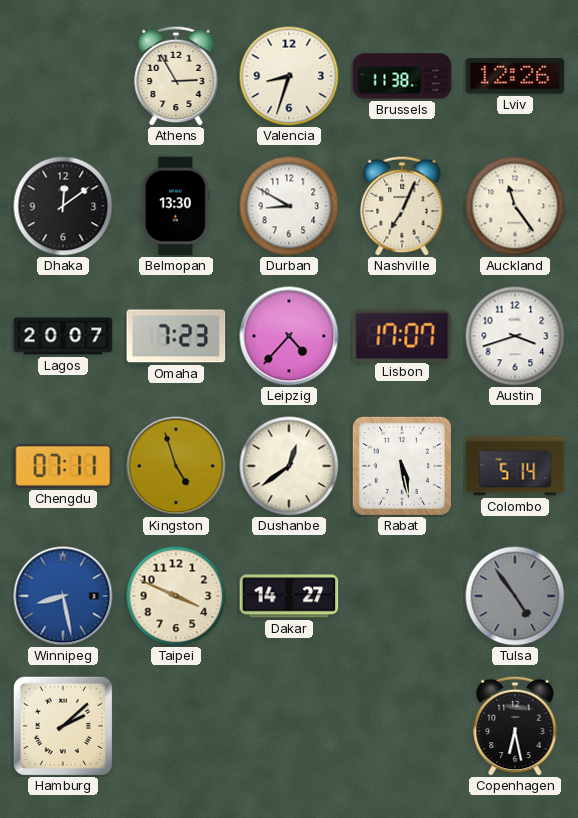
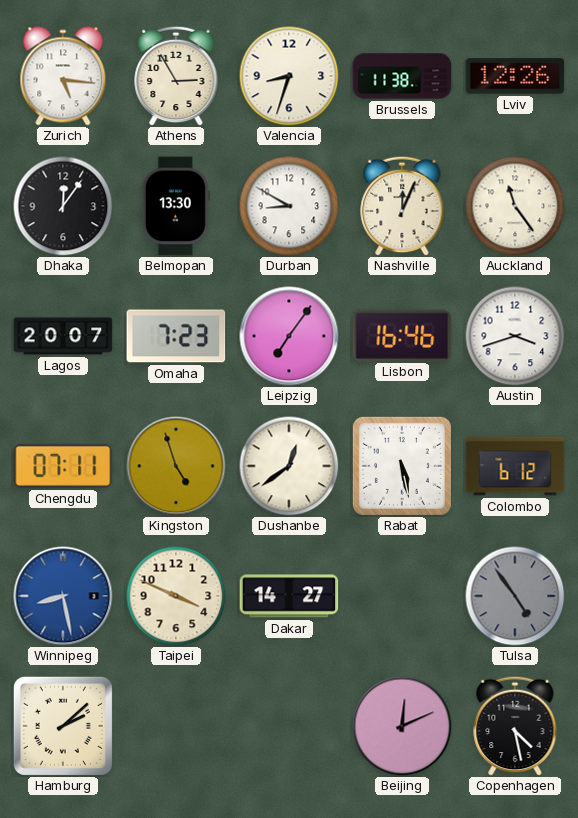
Zurich: none -> 5:16
Dhaka: 12:09 -> 12:06
Nashville: 7:04 -> 12:04
Leipzig: 4:37 -> 7:06
Lisbon: 17:07 -> 16:46
Colombo: 5:14 -> 6:12
Beijing: none -> 12:11
Copenhagen: 6:28 -> 4:28
